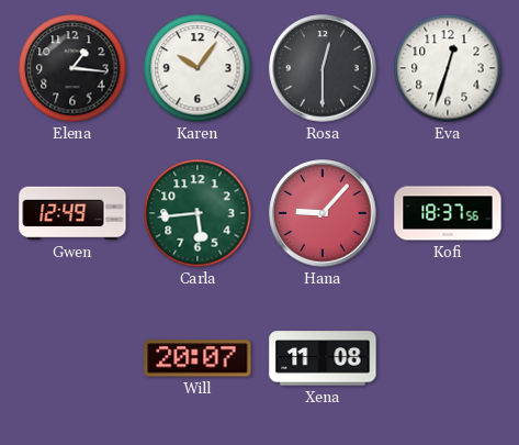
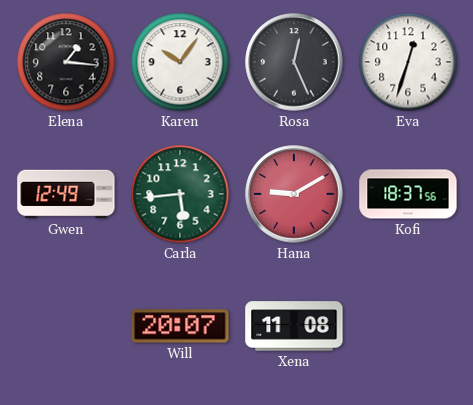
Rosa: 12:30 -> 12:26
Hana: 9:07 -> 9:10
